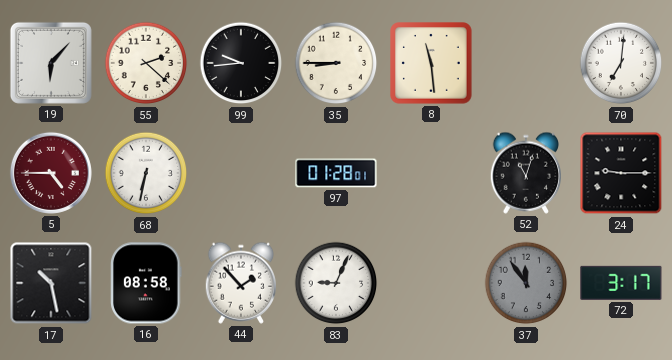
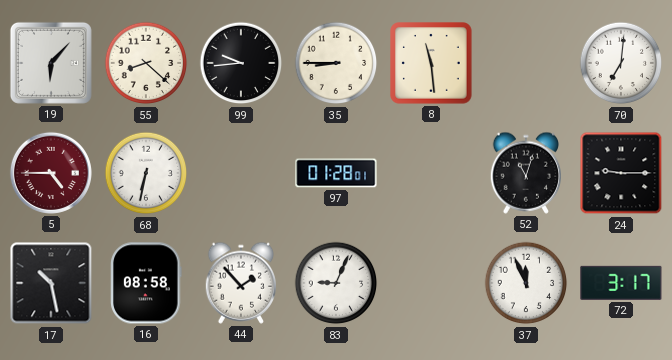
55: 2:22 -> 8:22
37: 11:54 -> 11:56
37 dial: grey -> white
